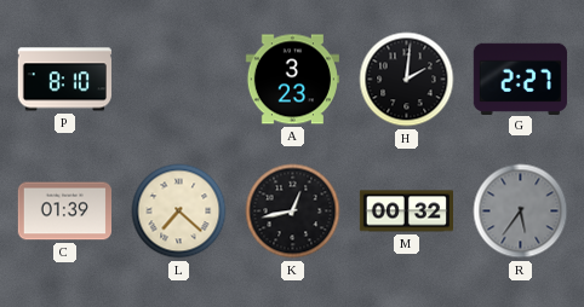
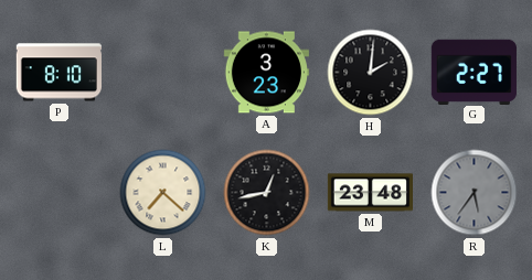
C: 01:39 -> none
M: 00:32 -> 23:48
